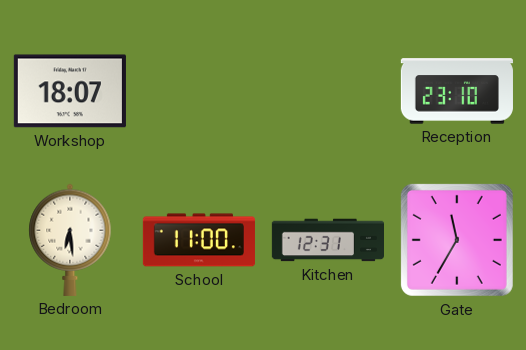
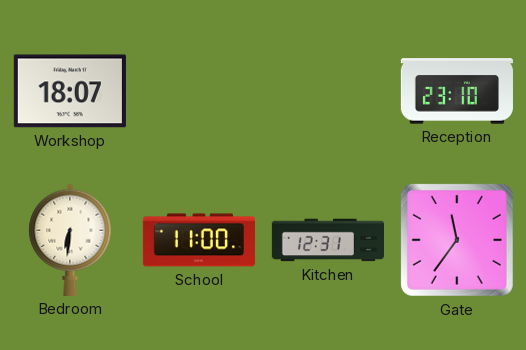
Bedroom: 6:29 -> 6:31
Gate: 11:35 -> 11:36
